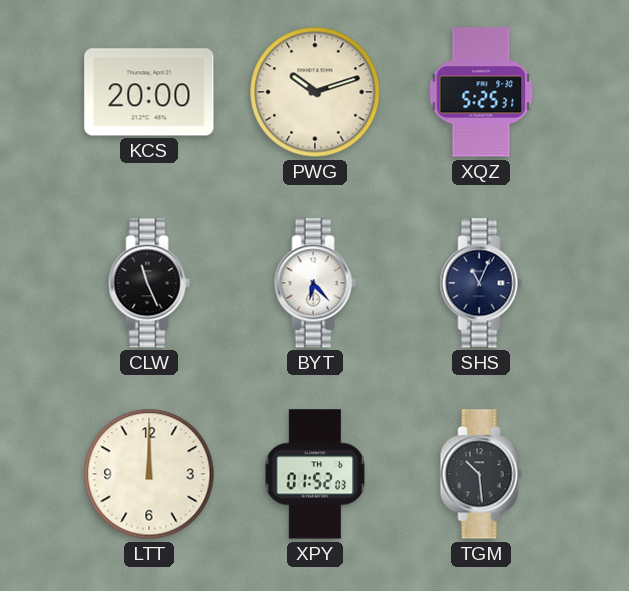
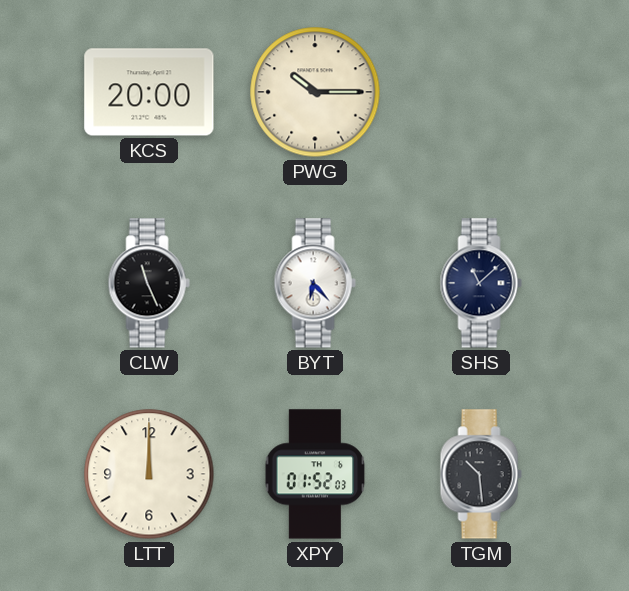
PWG: 10:12 -> 10:15
XQZ: 5:25 -> none
SHS: 11:04 -> 11:08
